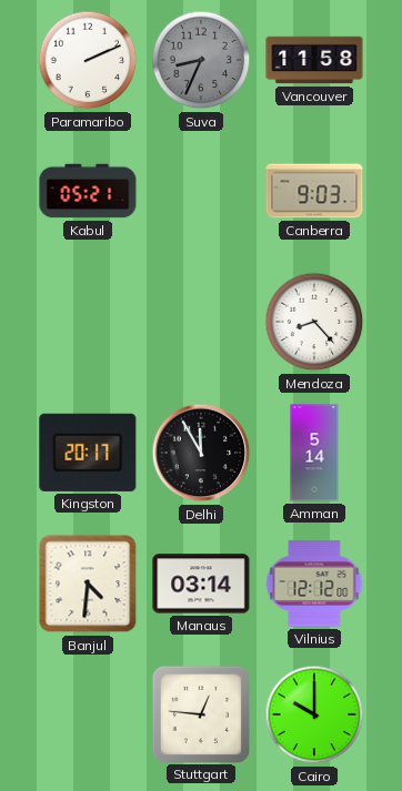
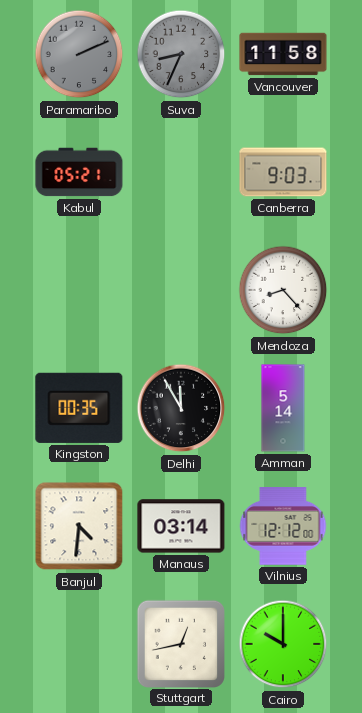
Paramaribo dial: white -> grey
Kingston: 20:17 -> 00:35
Stuttgart: 12:46 -> 12:43
